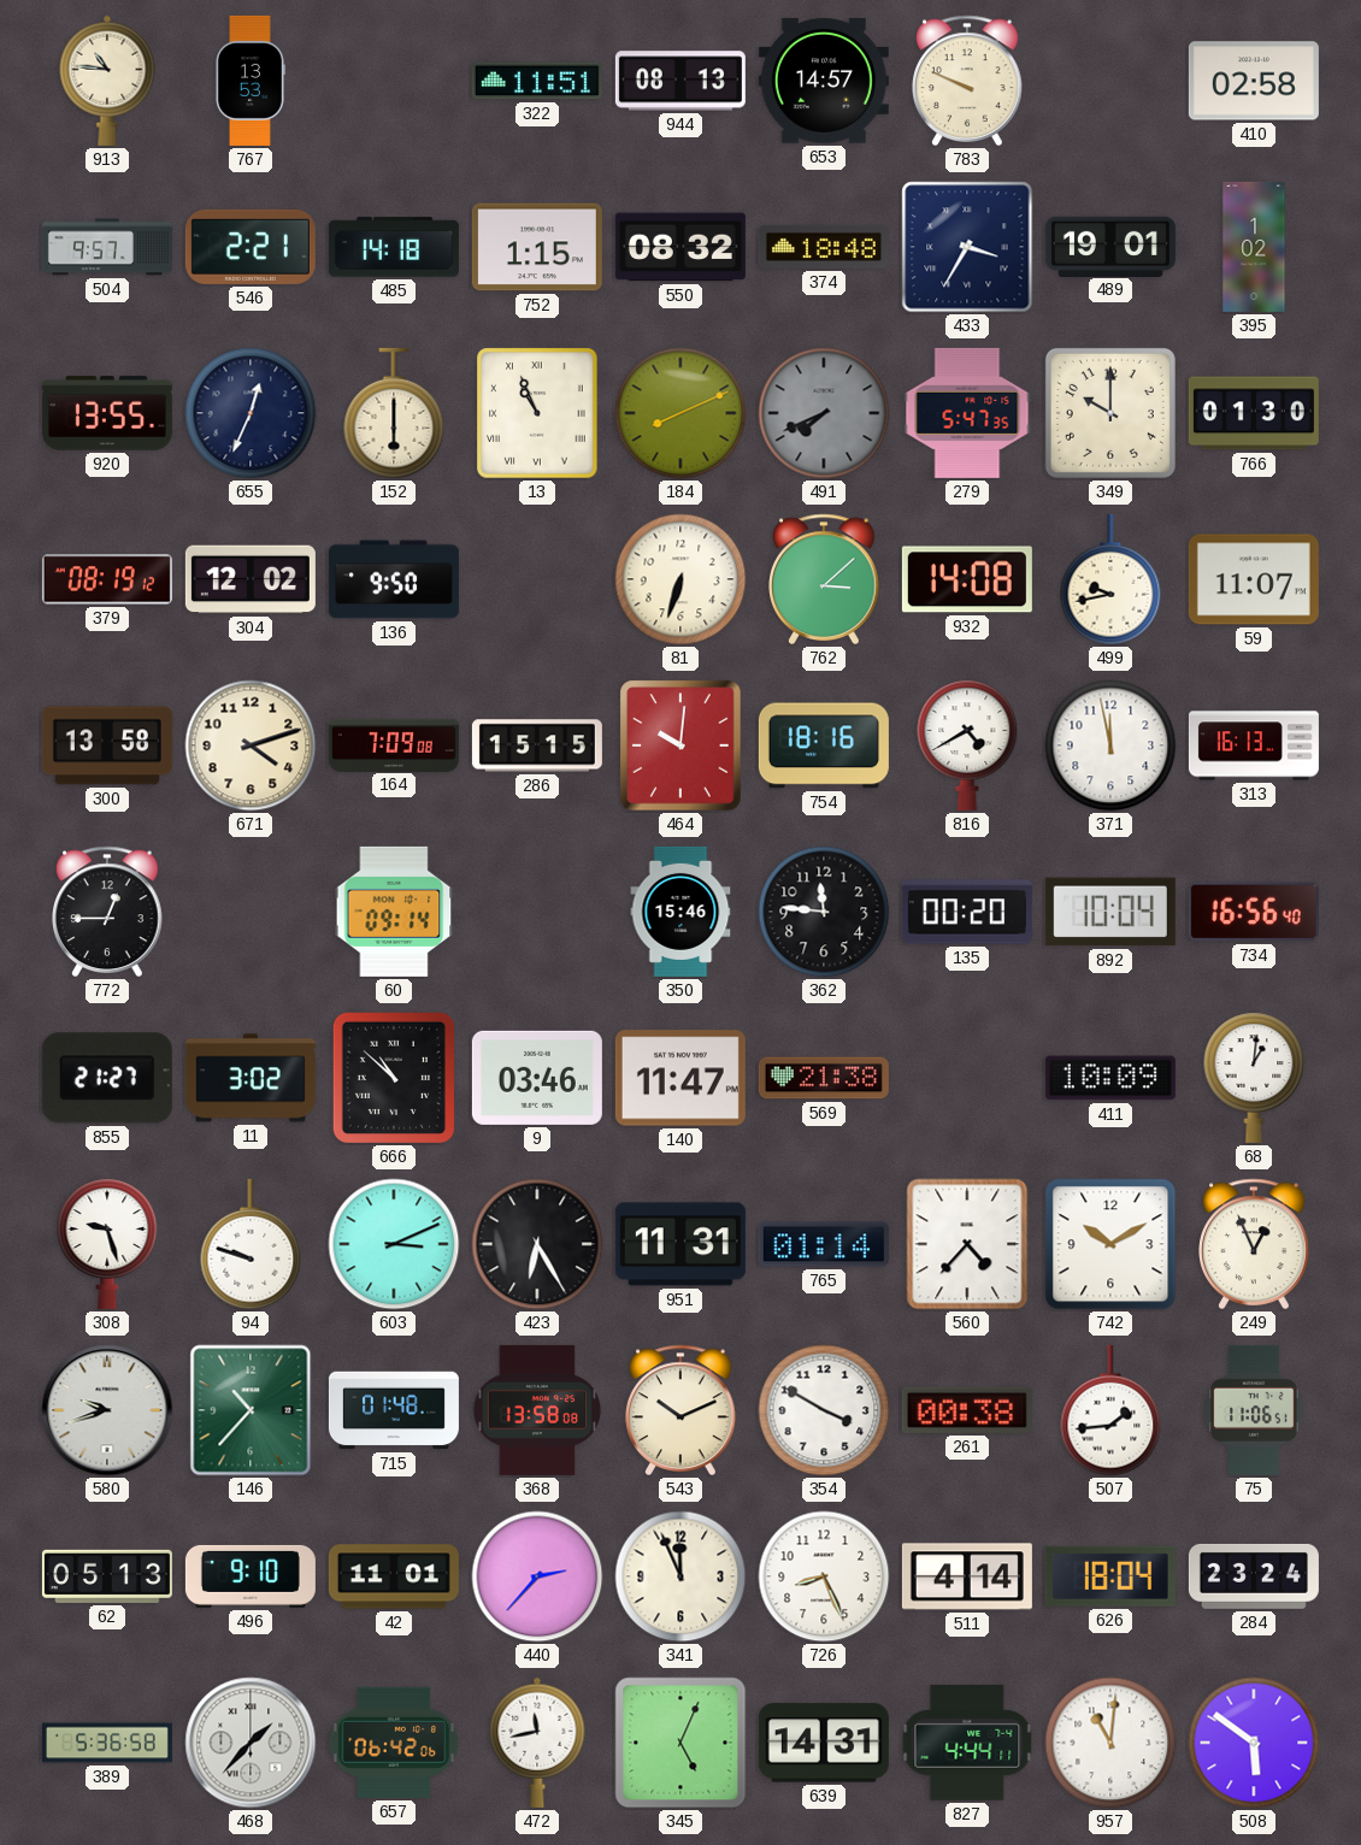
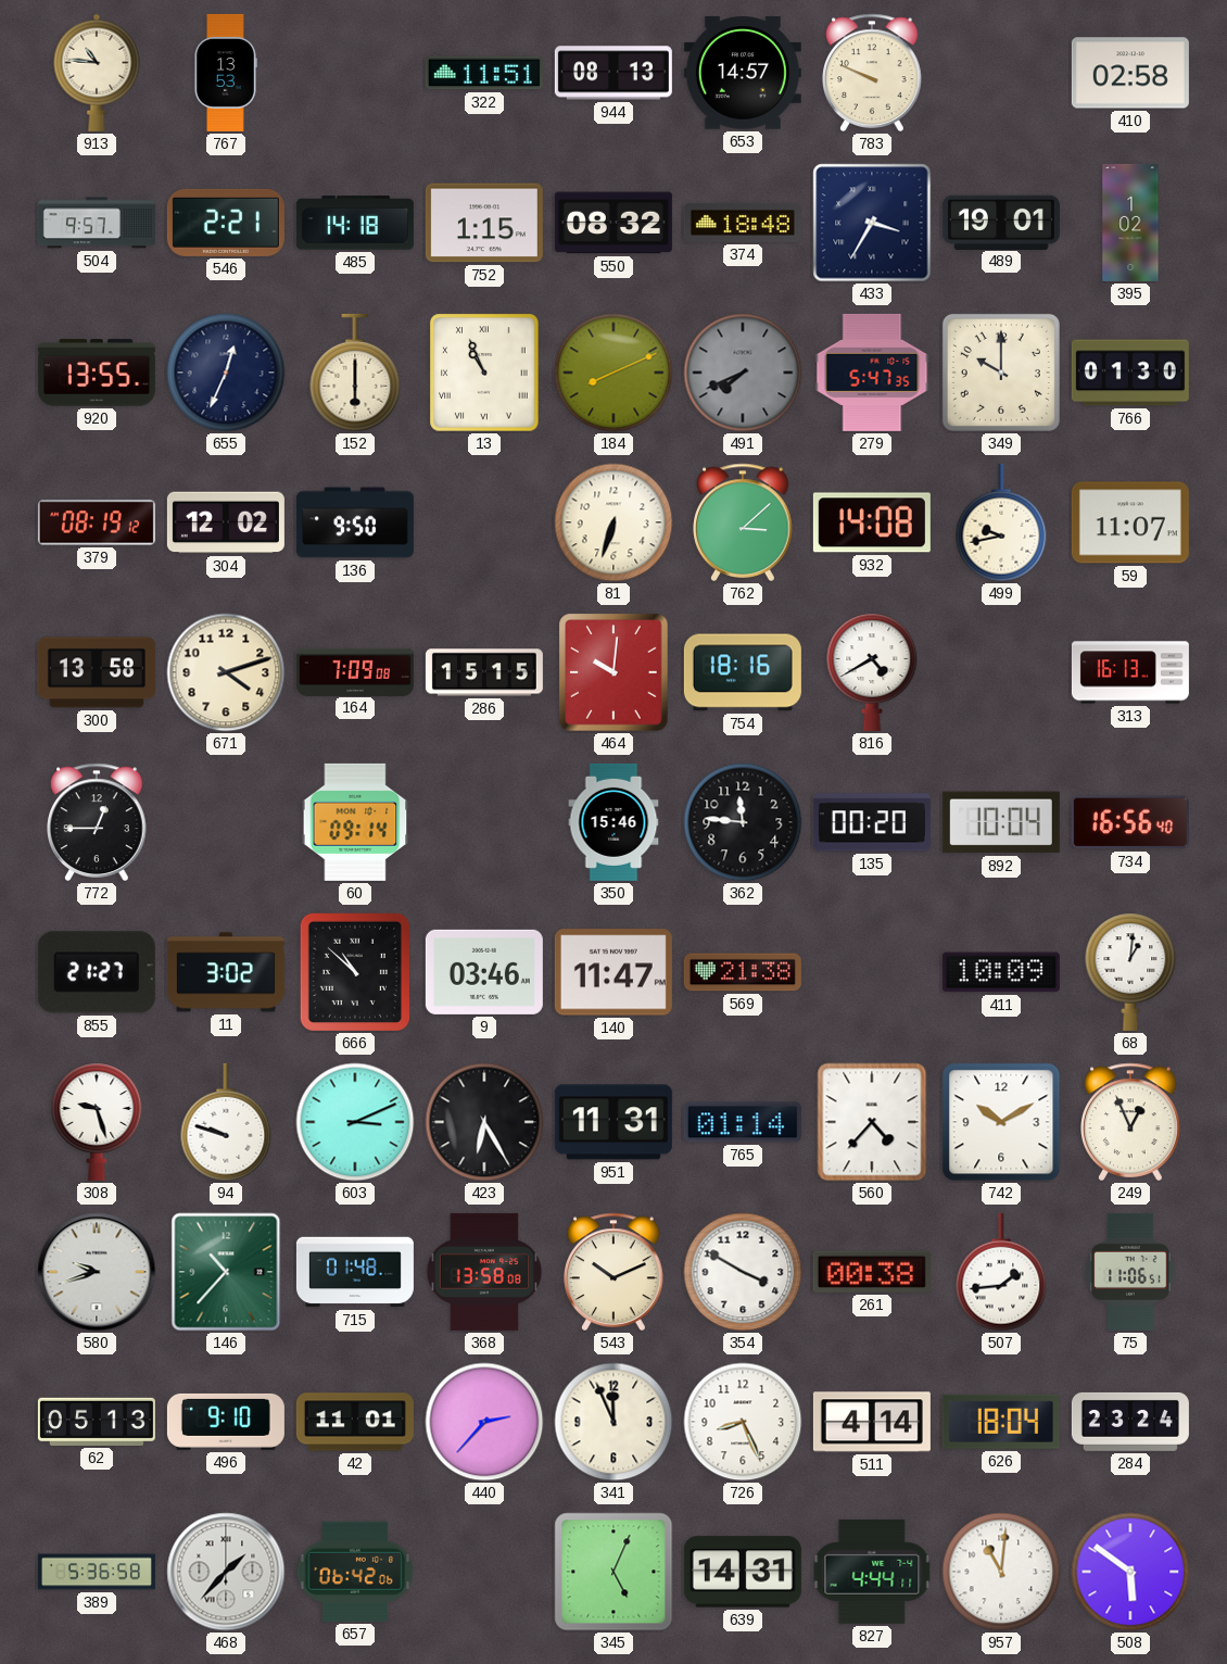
371: 11:58 -> none
472: 11:43 -> none
